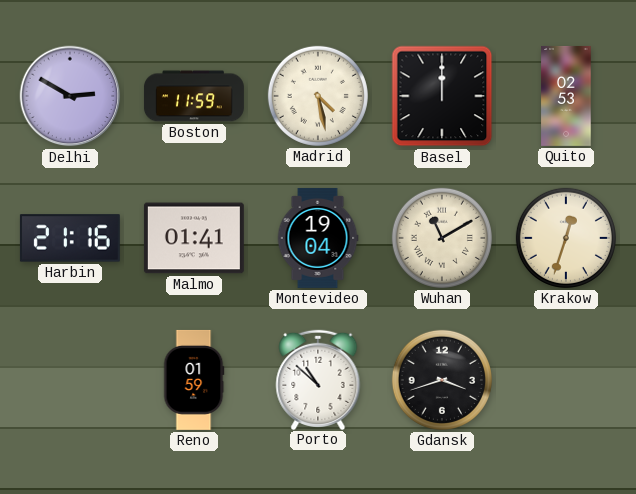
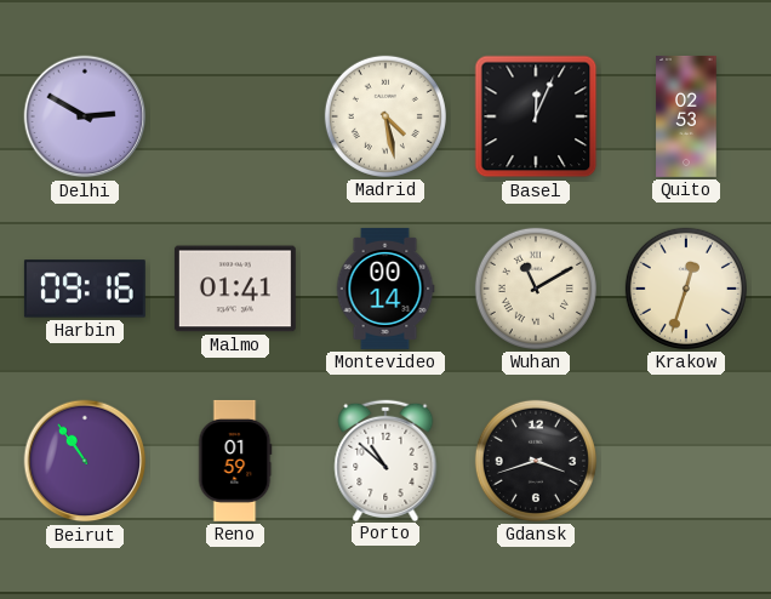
Boston: 11:59 -> none
Basel: 12:00 -> 12:04
Harbin: 21:16 -> 09:16
Montevideo: 19:04 -> 00:14
Beirut: none -> 10:54
